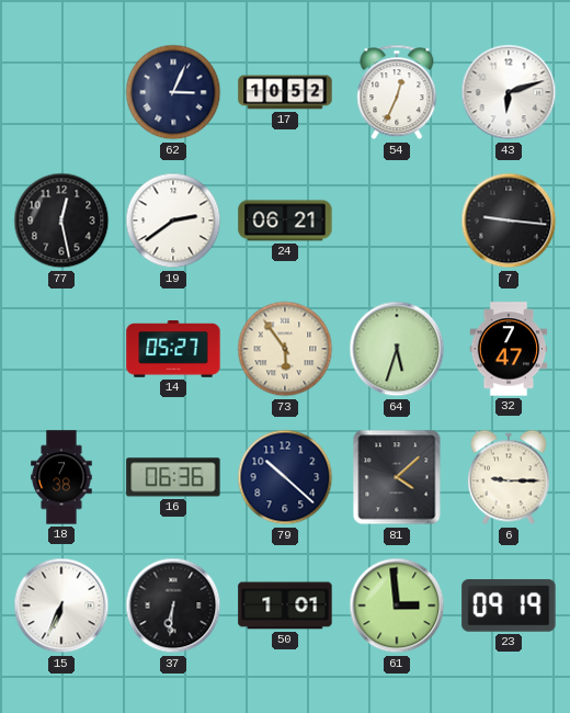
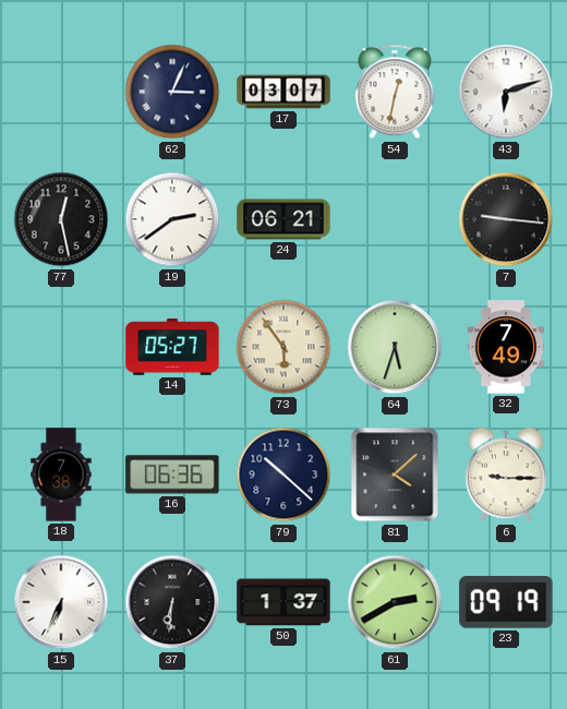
17: 10:52 -> 03:07
54: 12:34 -> 12:32
32: 7:47 -> 7:49
50: 1:01 -> 1:37
61: 2:59 -> 2:40
